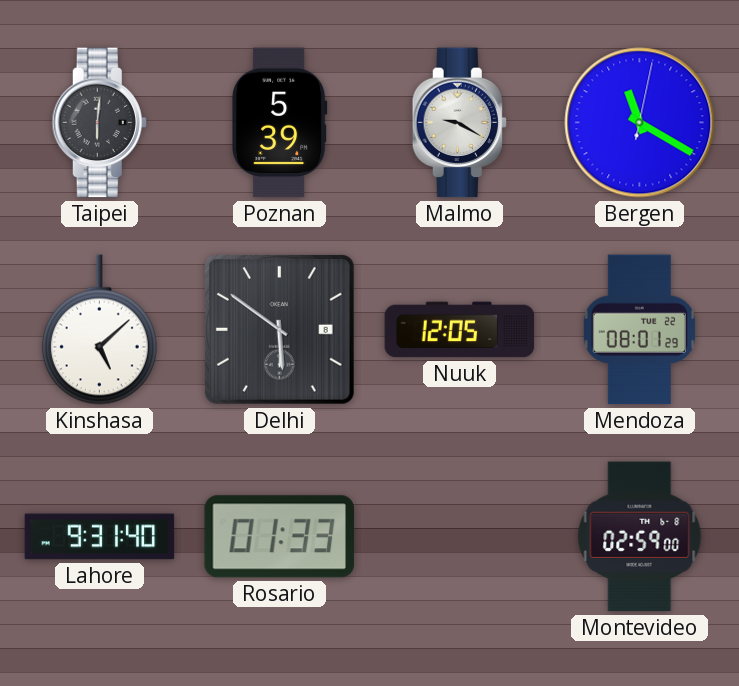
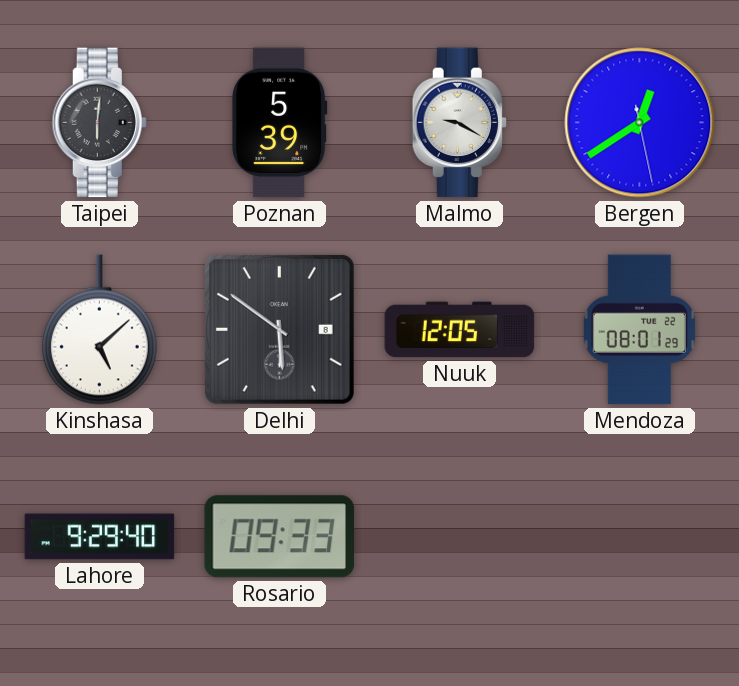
Bergen: 11:20 -> 12:39
Lahore: 9:31 -> 9:29
Rosario: 01:33 -> 09:33
Montevideo: 02:59 -> none
